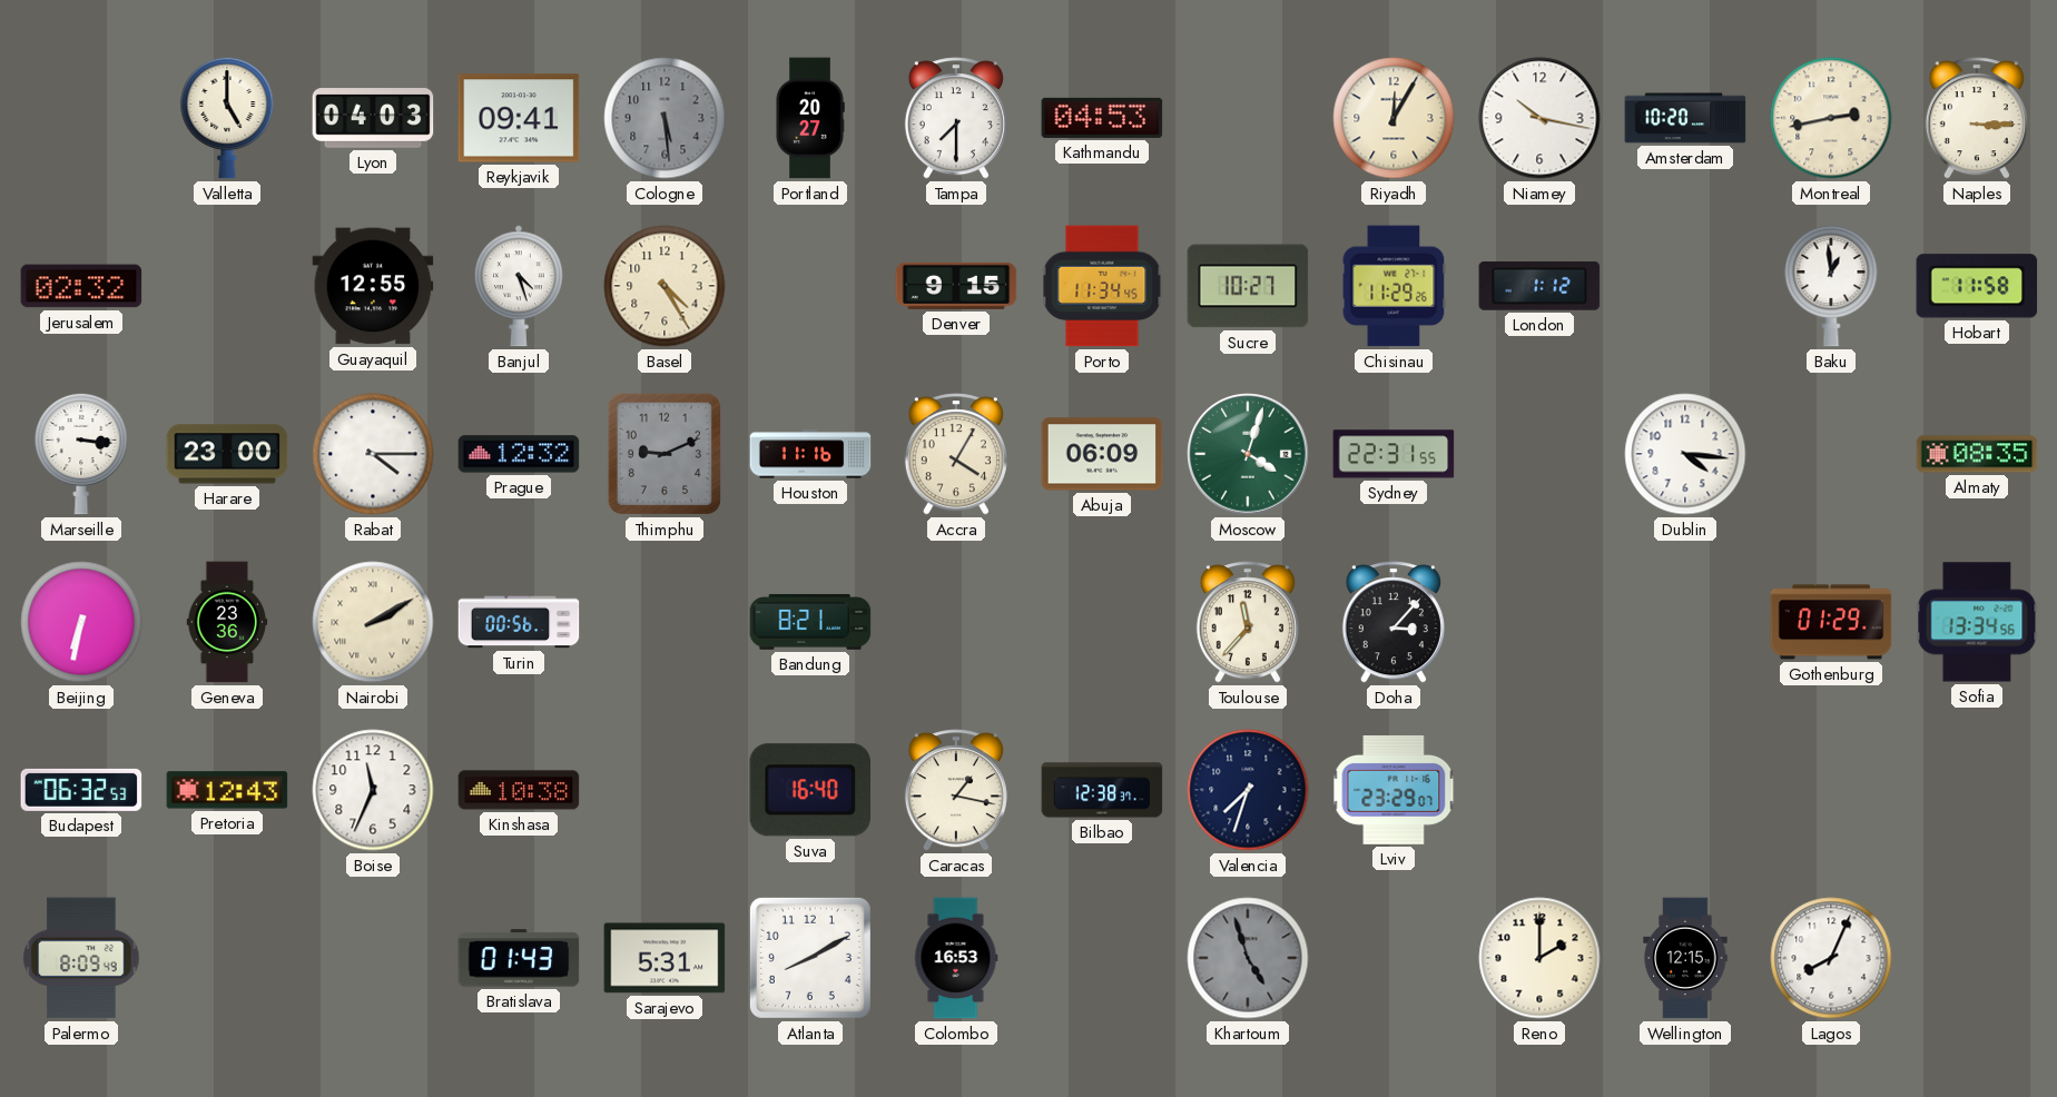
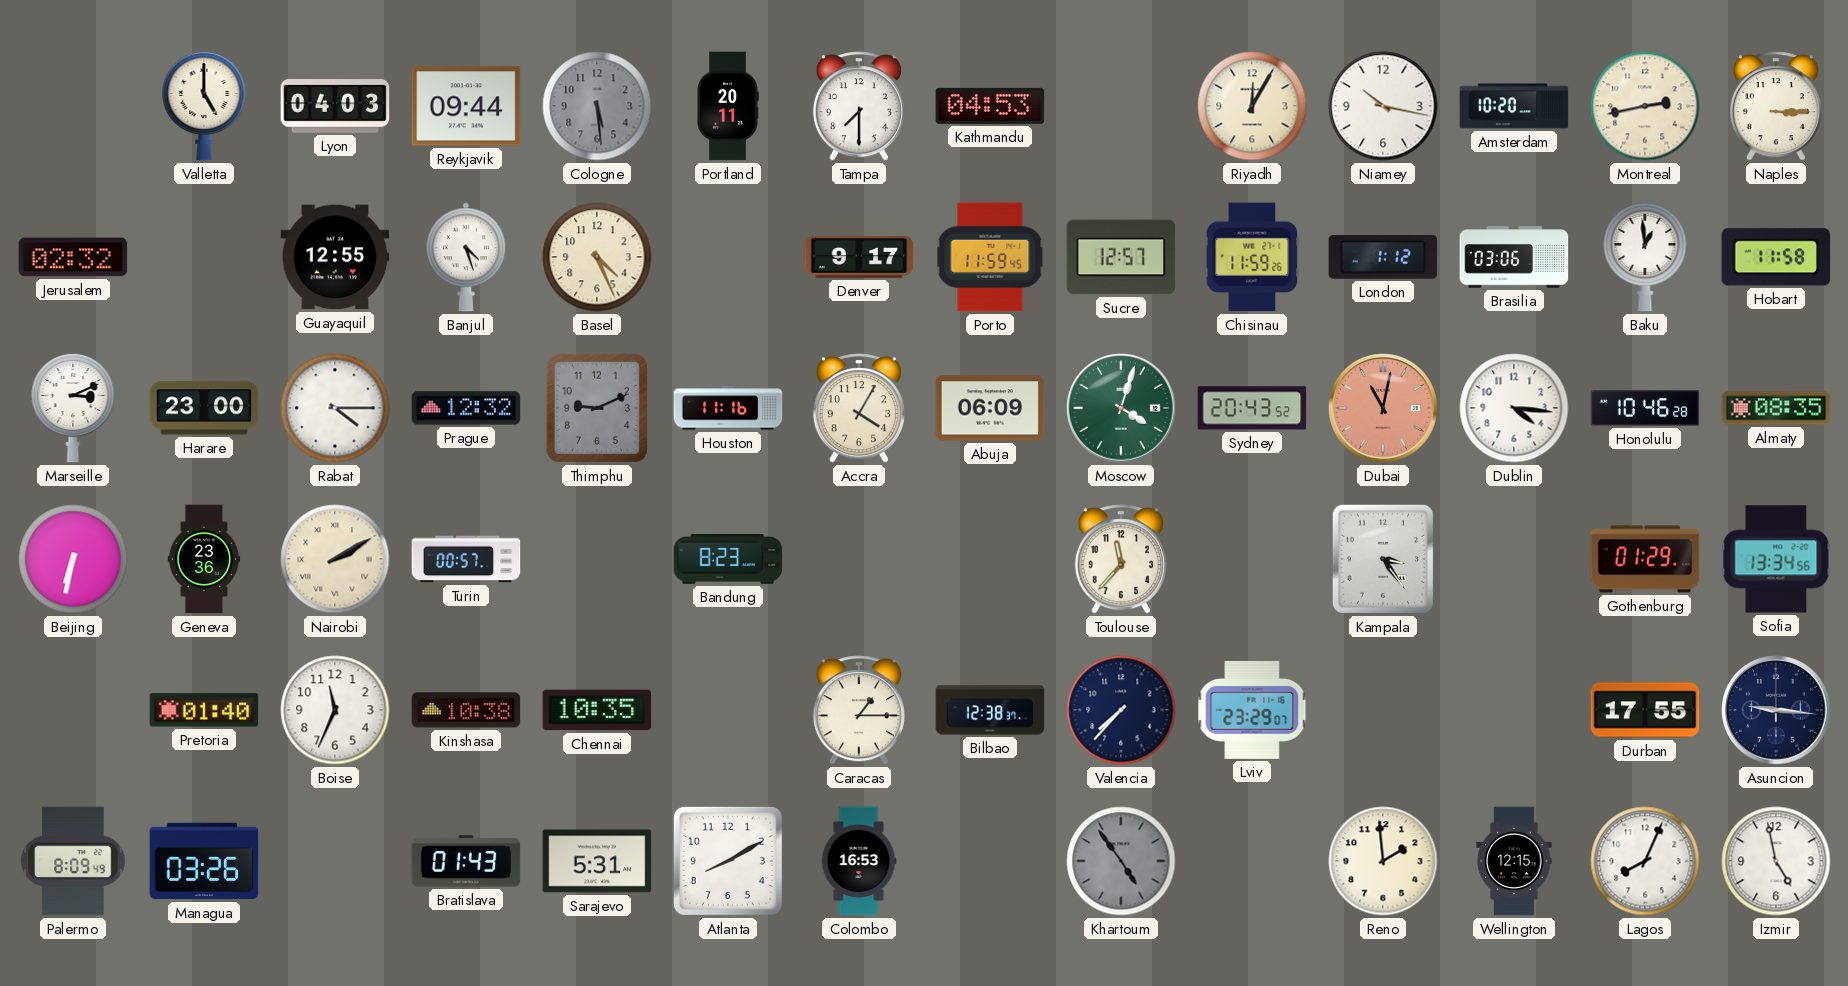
Reykjavik: 09:41 -> 09:44
Portland: 20:27 -> 20:11
Basel: 4:25 -> 4:26
Denver: 9:15 -> 9:17
Porto: 11:34 -> 11:59
Sucre: 10:27 -> 12:57
Chisinau: 11:29 -> 11:59
Brasilia: none -> 03:06
Marseille: 3:16 -> 3:11
Sydney: 22:31 -> 20:43
Dubai: none -> 11:02
Honolulu: none -> 10:46
Turin: 00:56 -> 00:57
Bandung: 8:21 -> 8:23
Doha: 3:07 -> none
Kampala: none -> 3:24
Budapest: 06:32 -> none
Pretoria: 12:43 -> 01:40
Chennai: none -> 10:35
Suva: 16:40 -> none
Caracas: 1:17 -> 1:15
Valencia: 7:33 -> 7:37
Durban: none -> 17:55
Asuncion: none -> 9:16
Managua: none -> 03:26
Khartoum: 4:57 -> 4:54
Reno: 2:00 -> 1:59
Izmir: none -> 4:58
